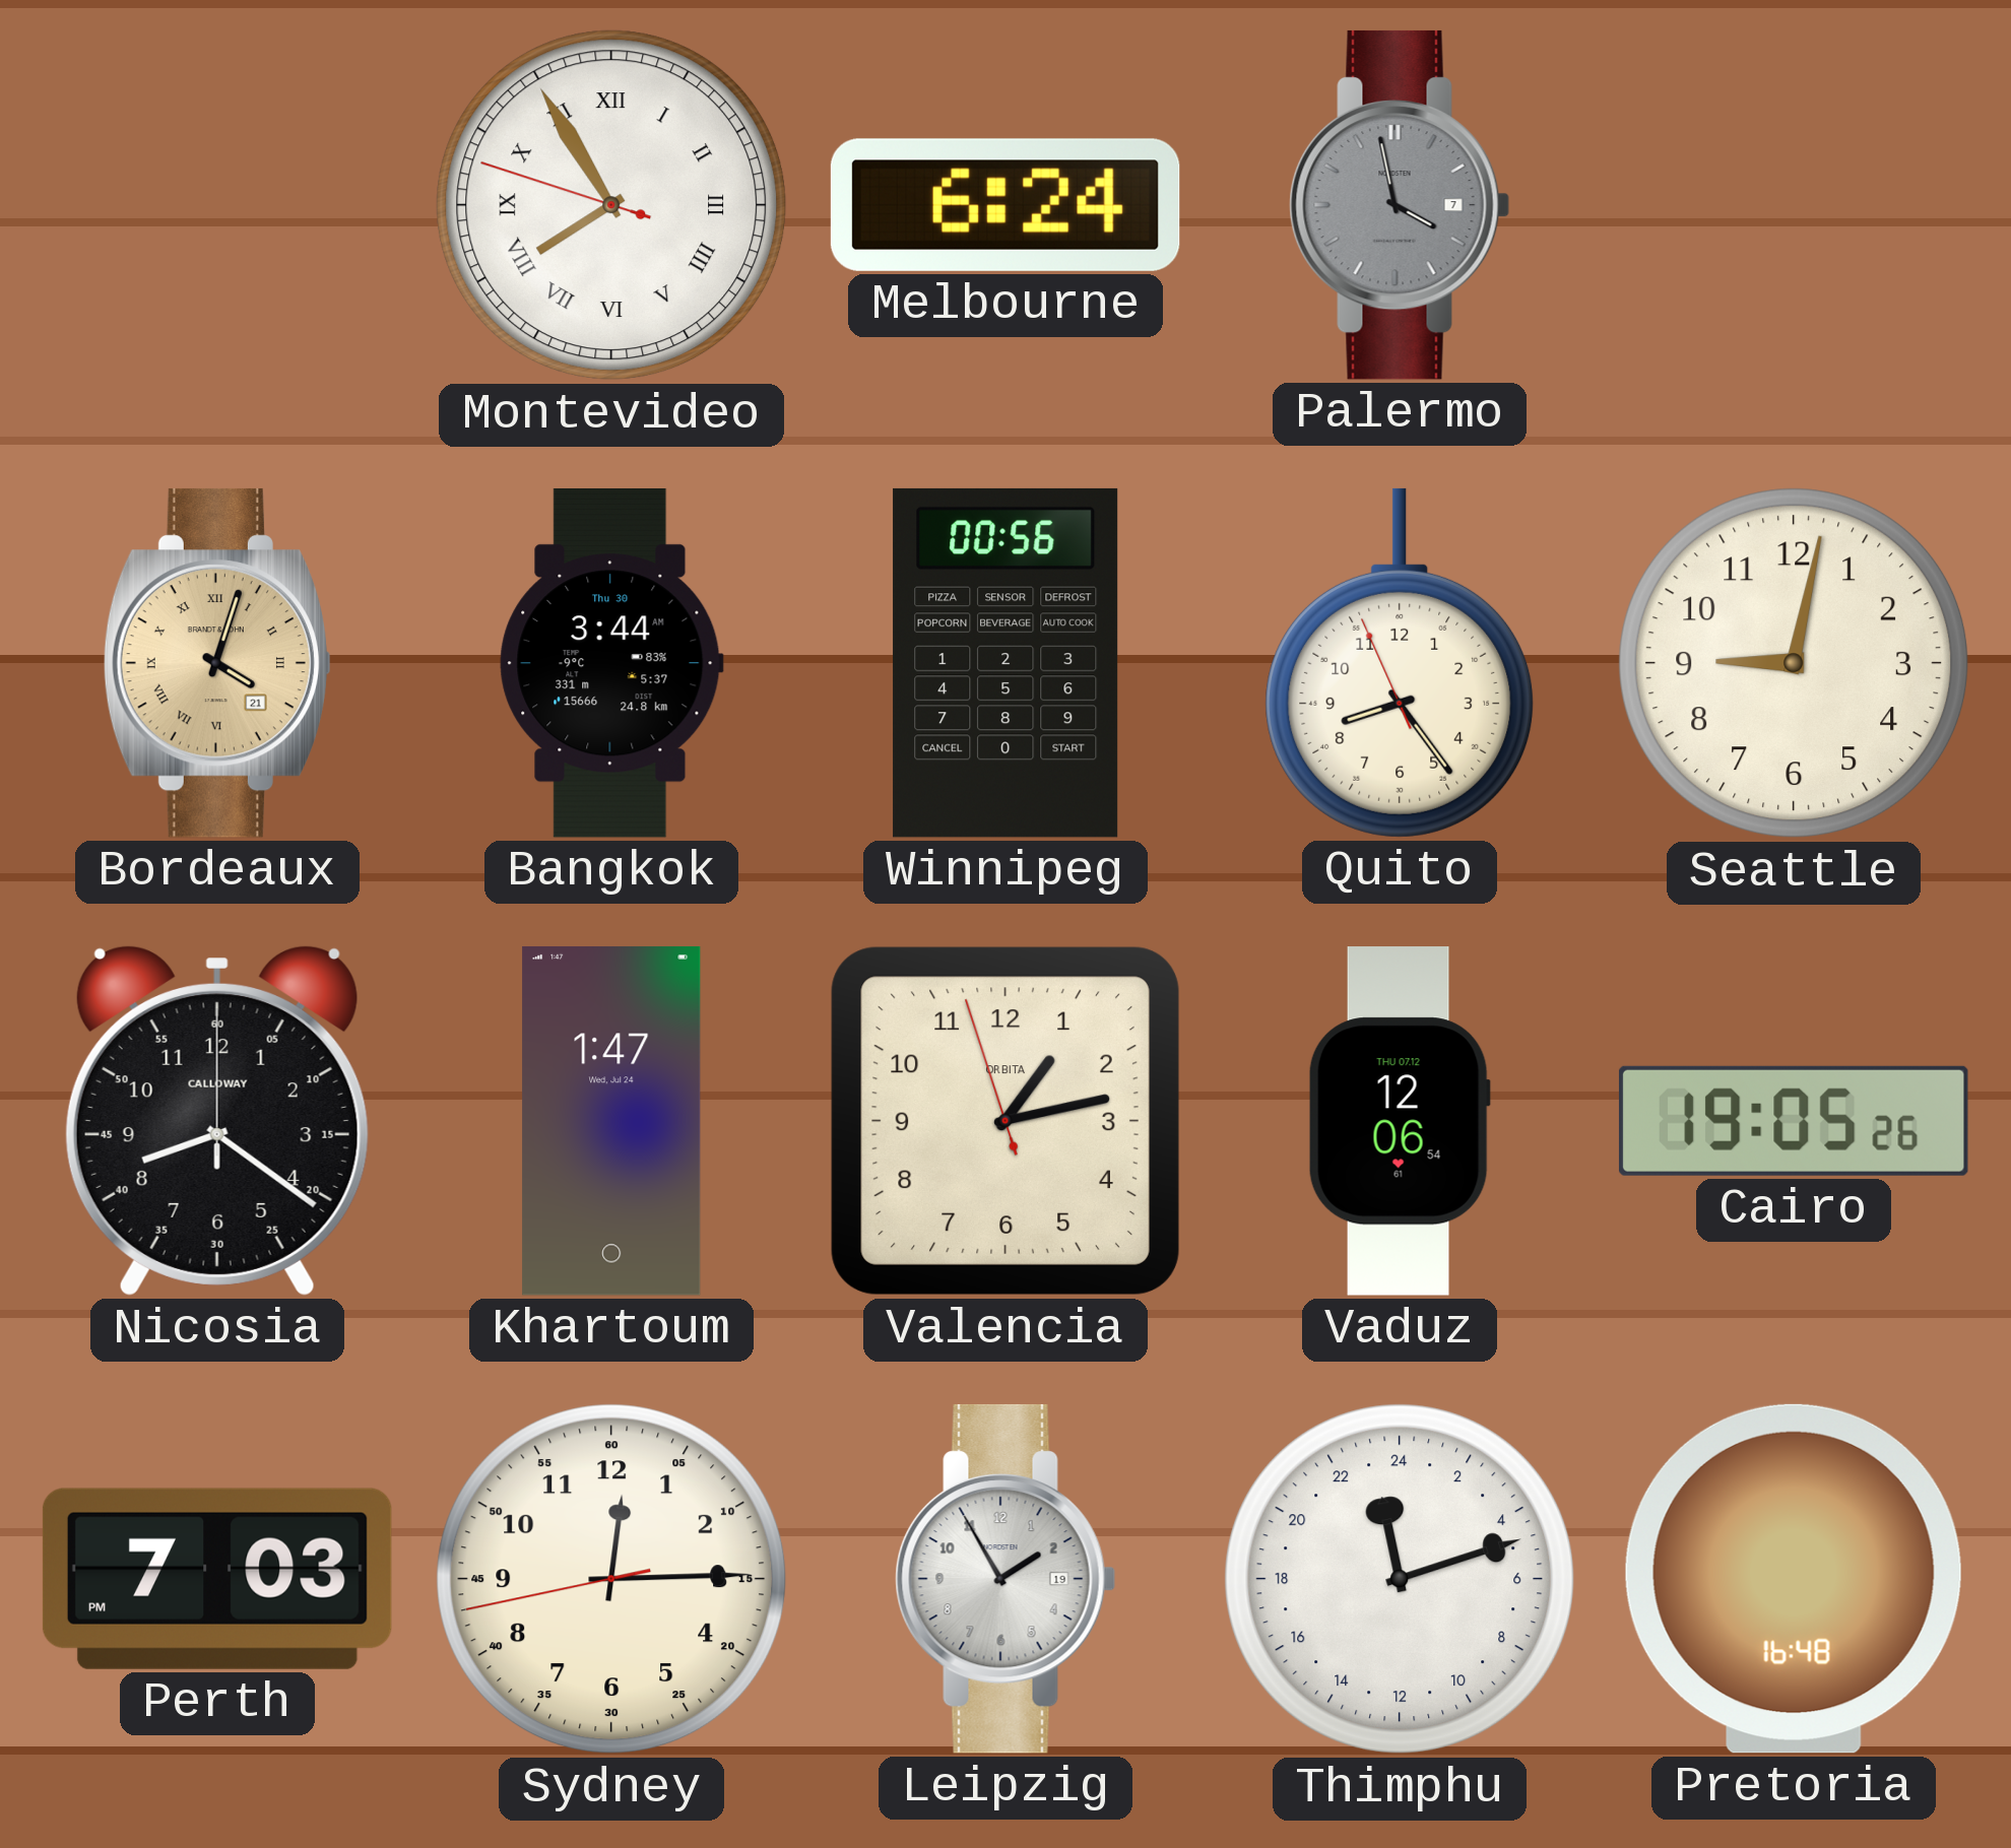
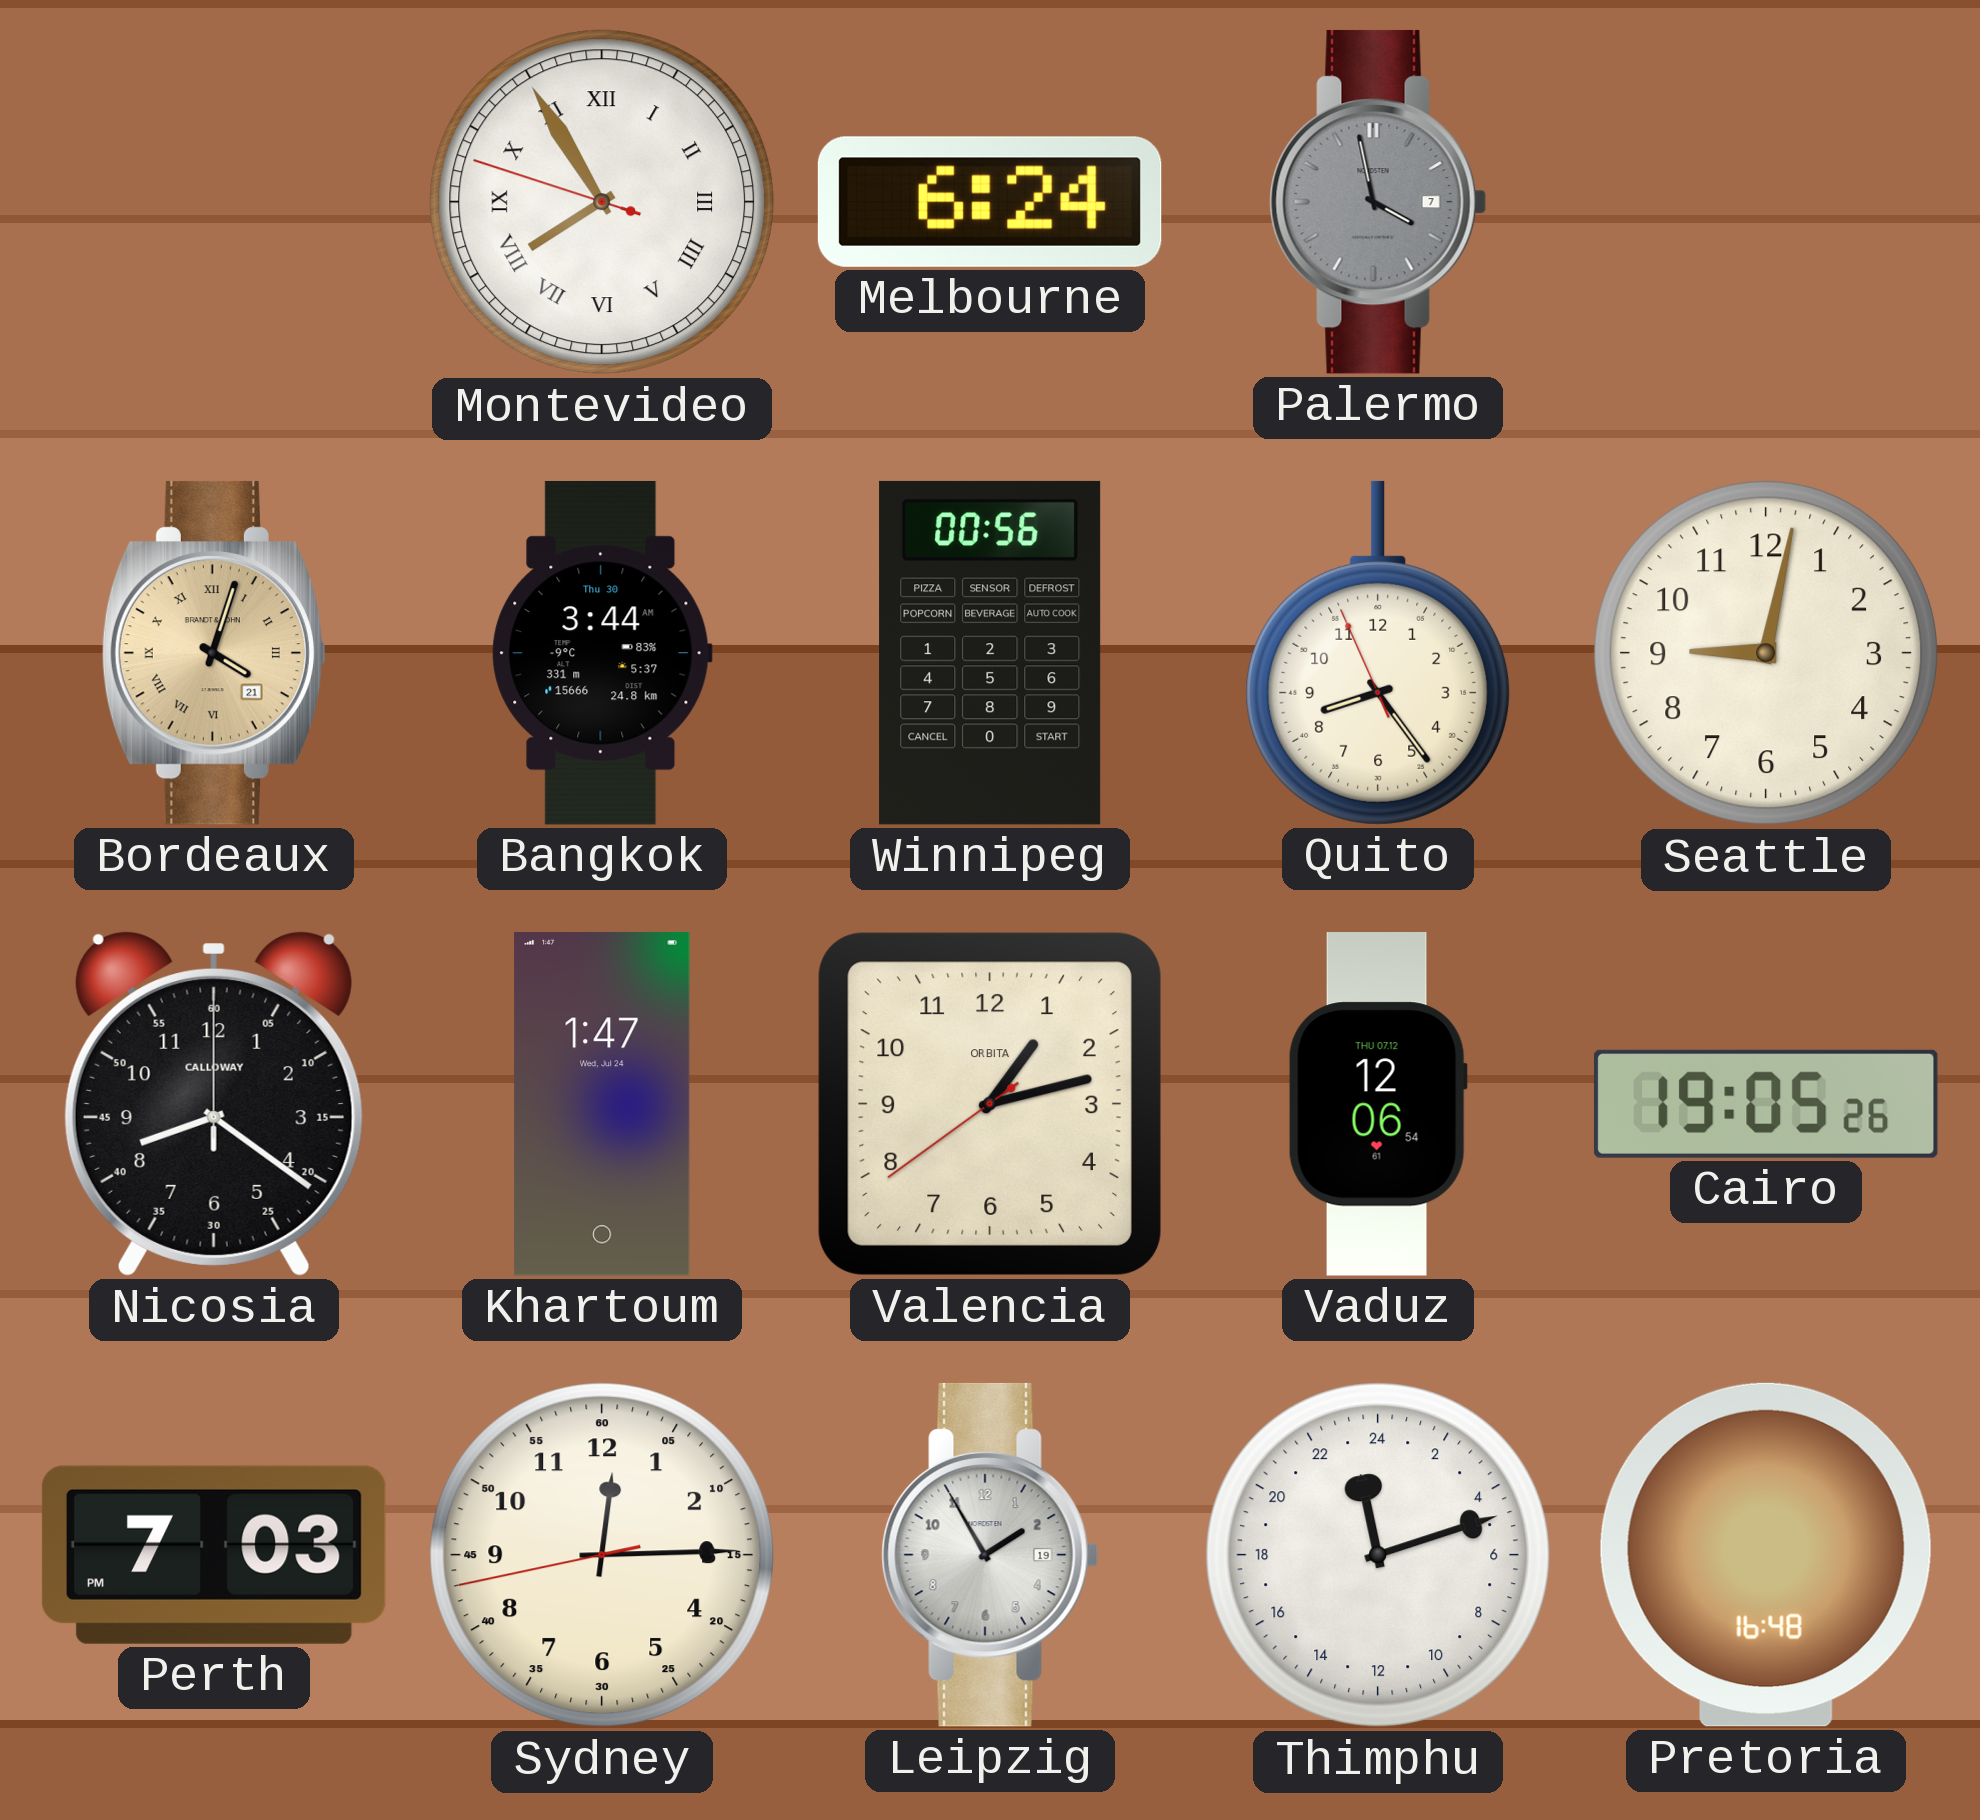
Valencia: 1:12:57 -> 1:12:39
